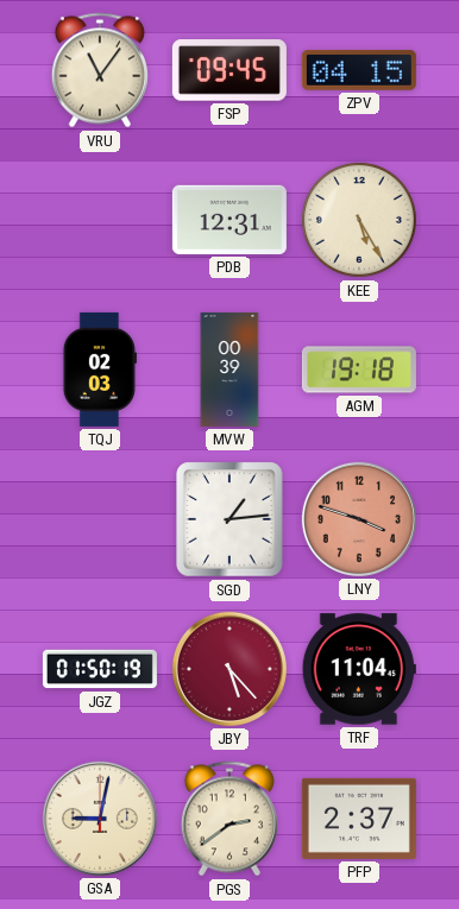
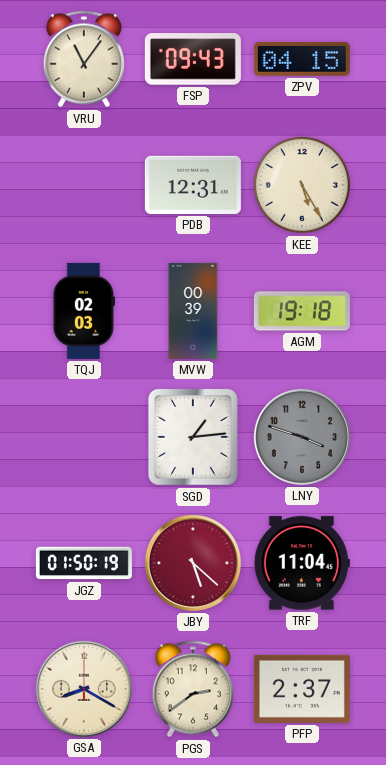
FSP: 09:45 -> 09:43
LNY dial: salmon -> grey
JBY: 5:23 -> 5:22
GSA: 9:02 -> 8:20
